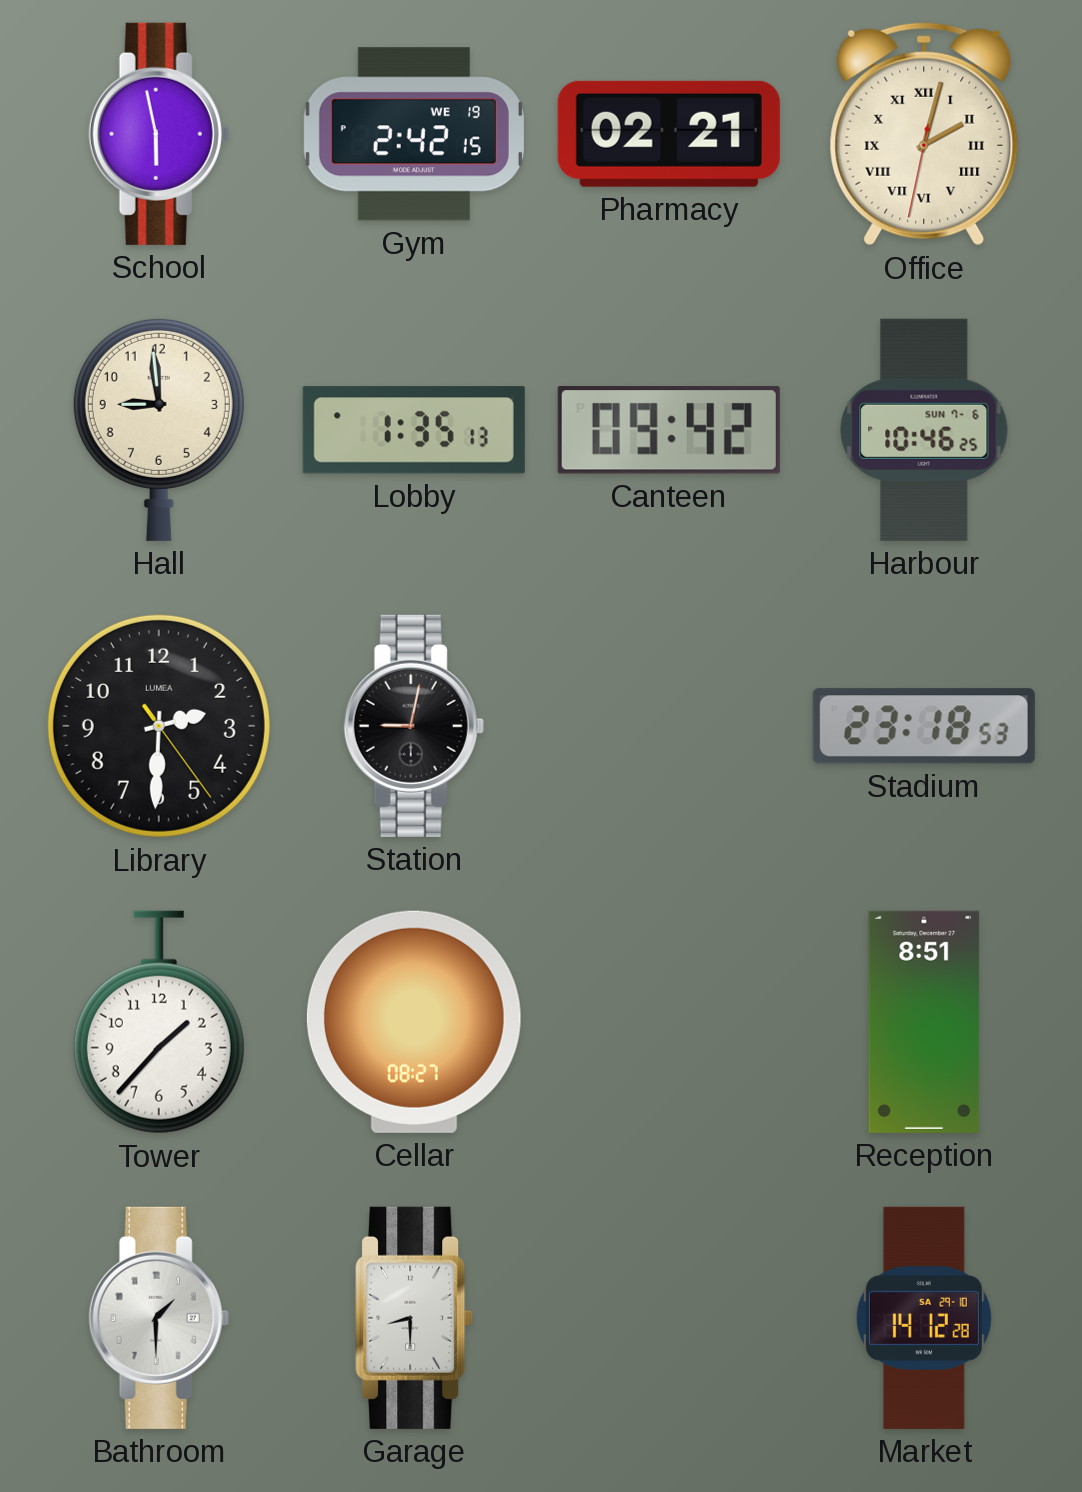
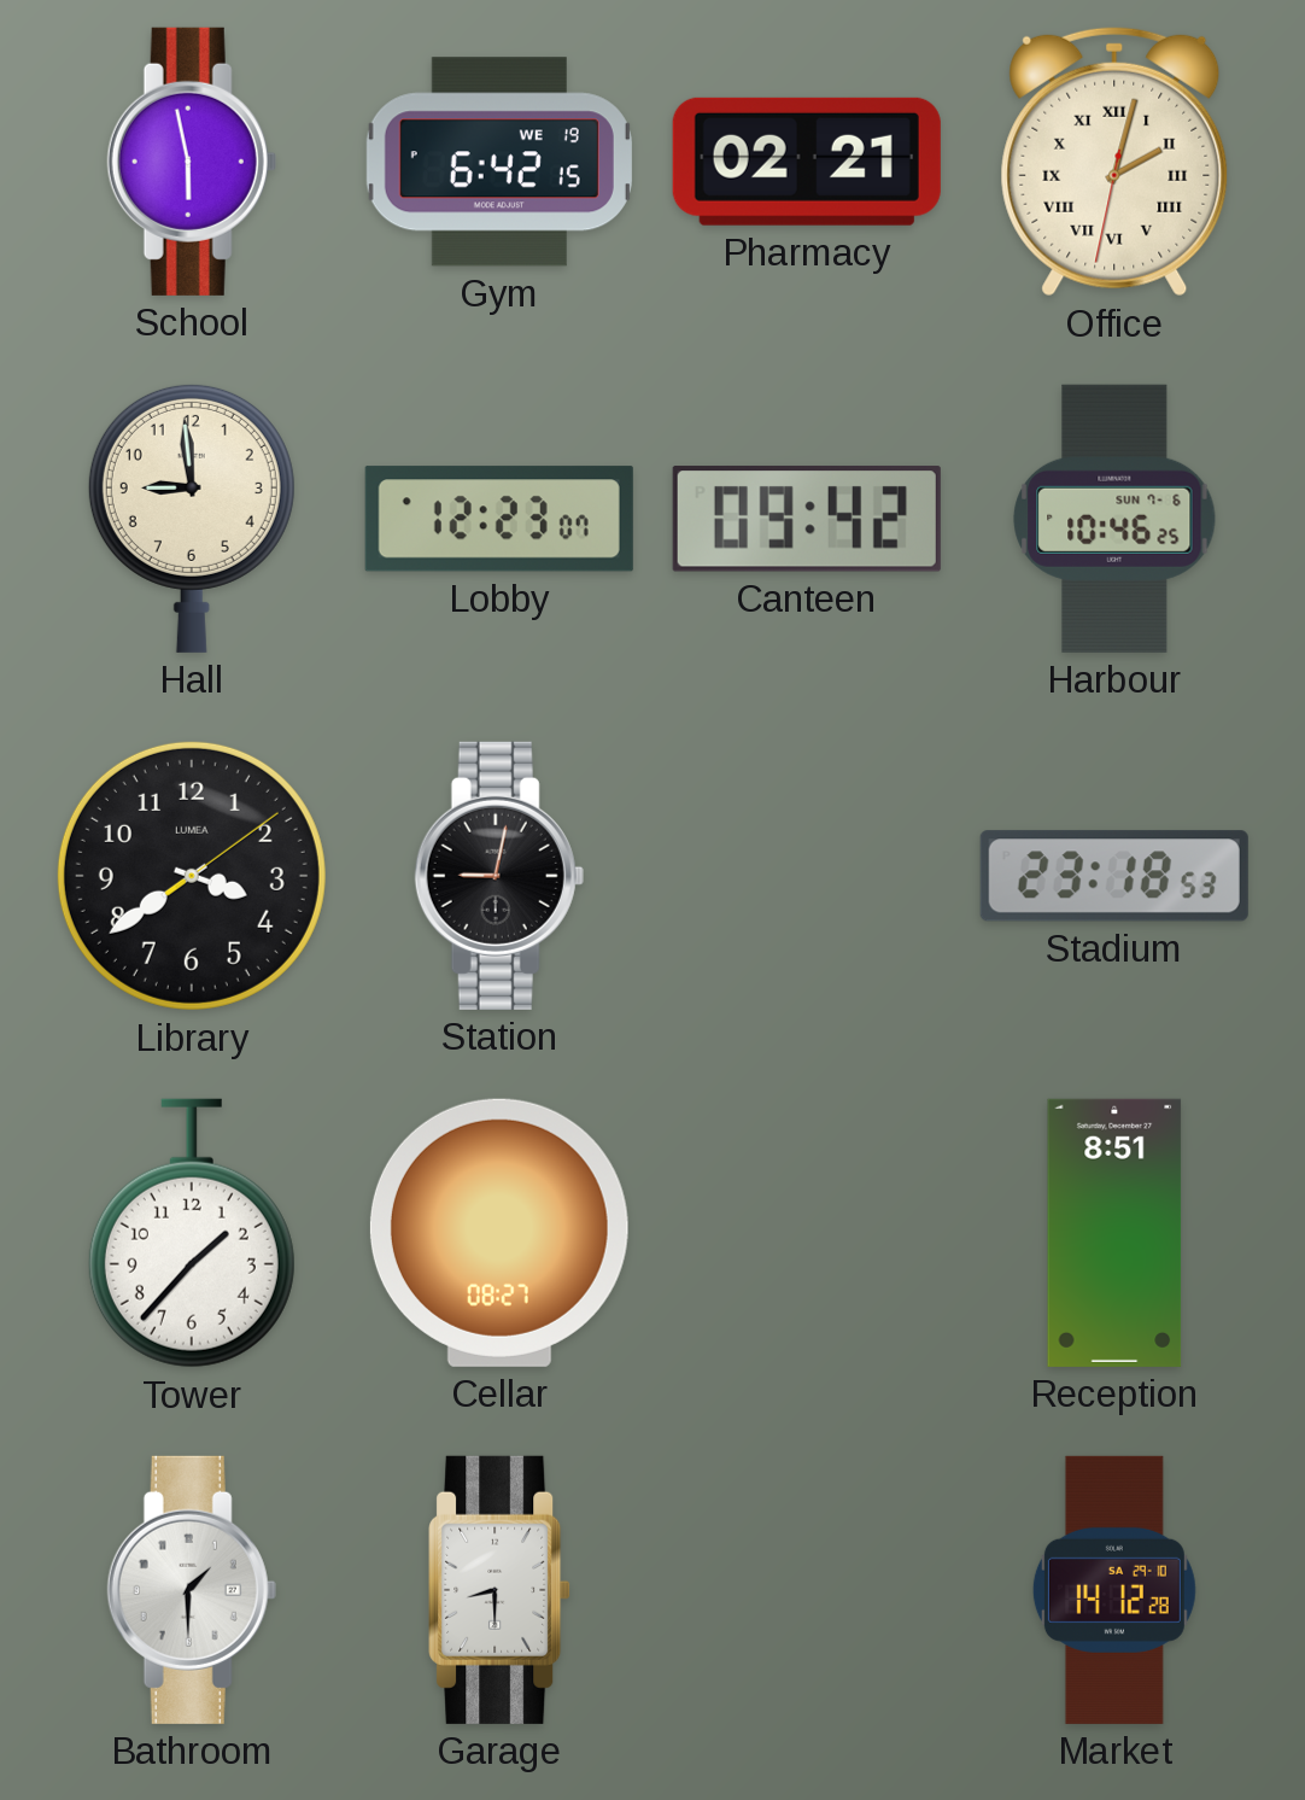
Gym: 2:42 -> 6:42
Lobby: 1:35 -> 12:23
Library: 2:30 -> 3:39
